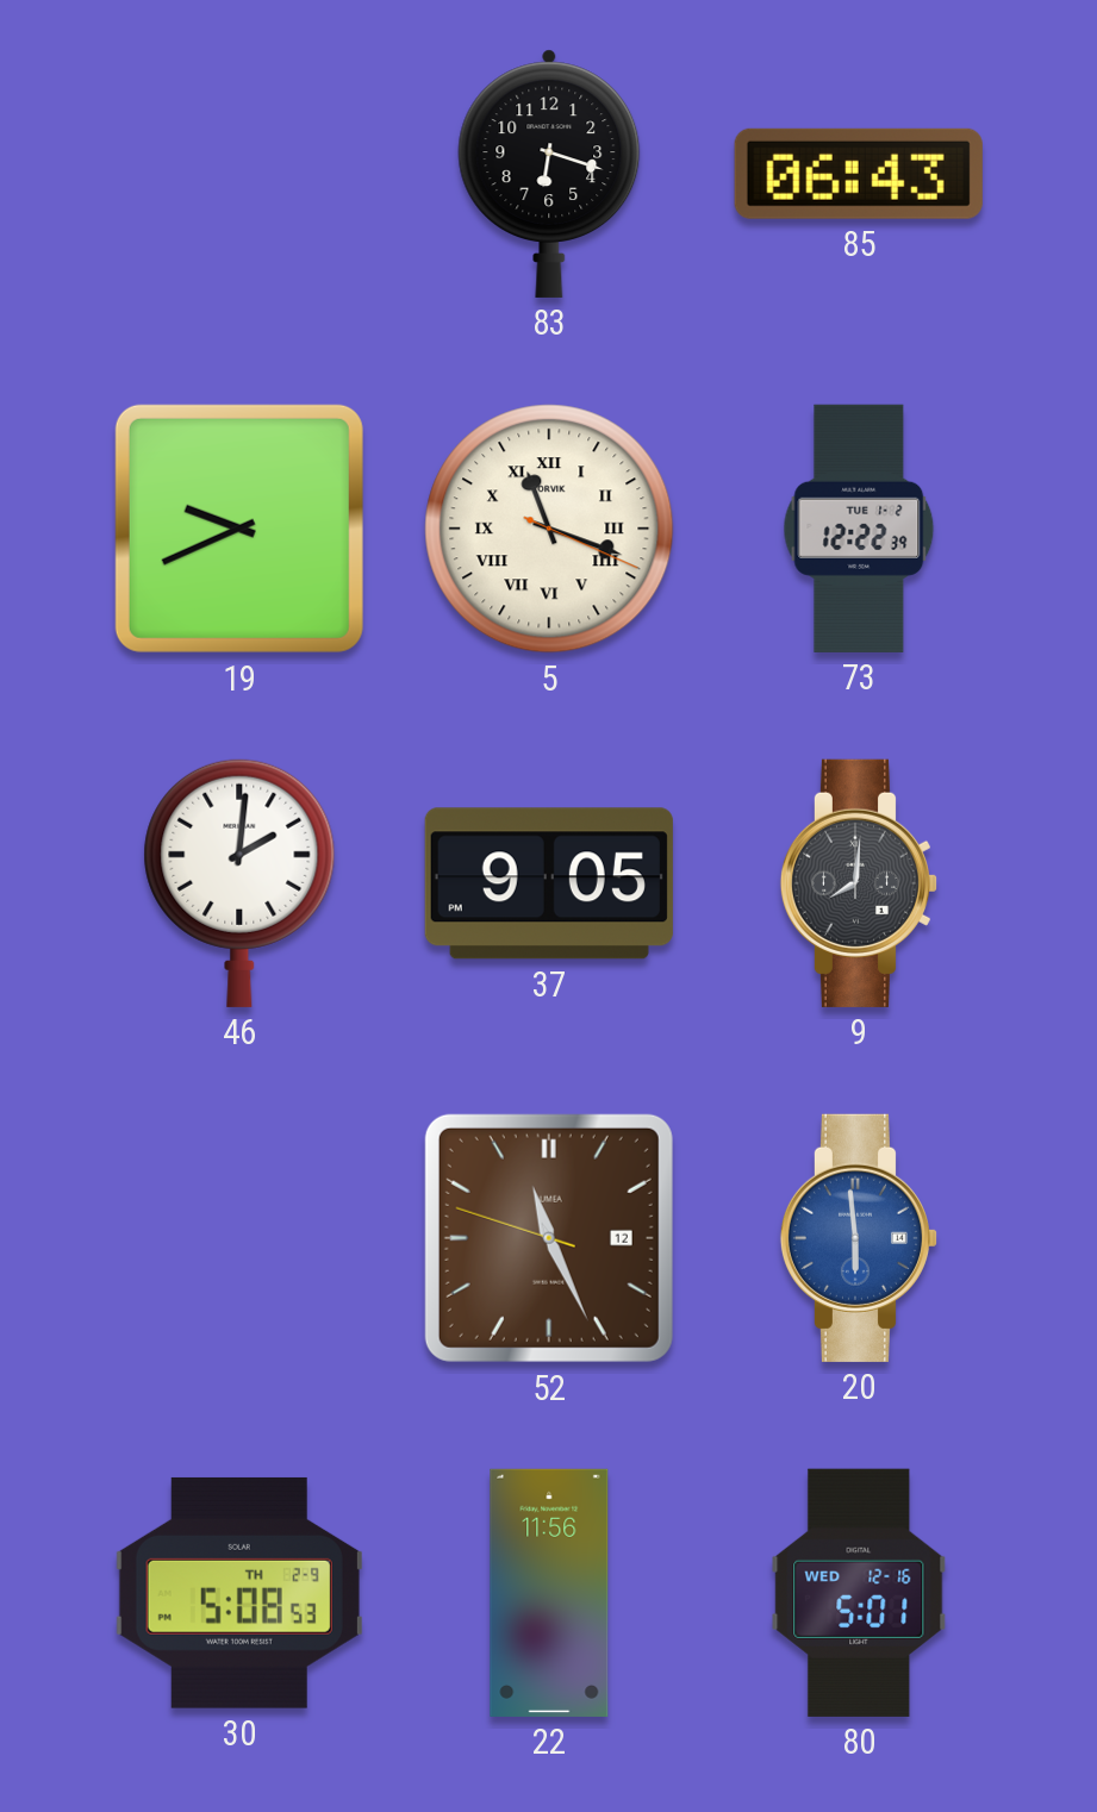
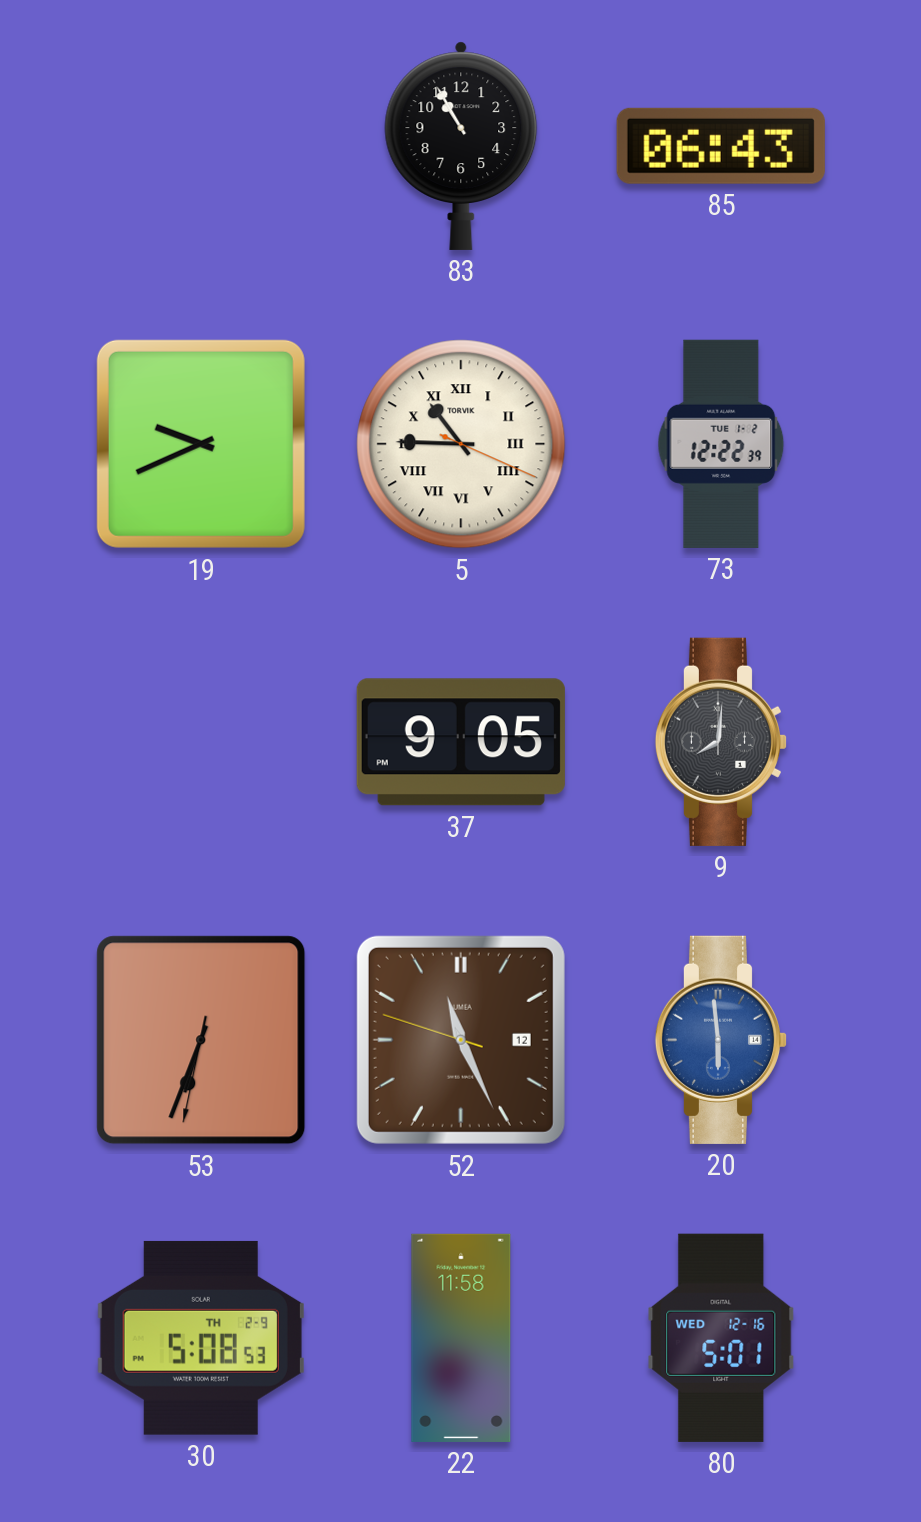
83: 6:18 -> 10:55
5: 11:18 -> 10:45
46: 2:01 -> none
53: none -> 6:33
22: 11:56 -> 11:58
